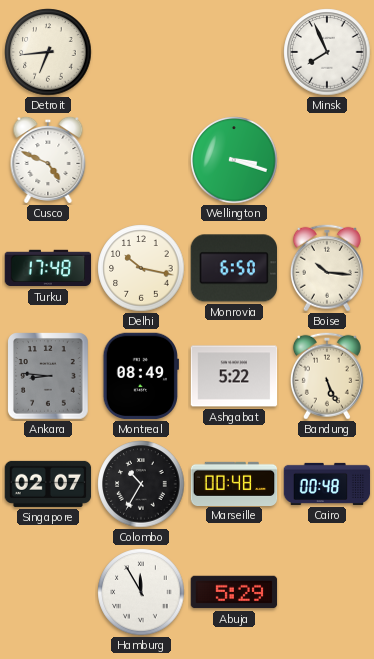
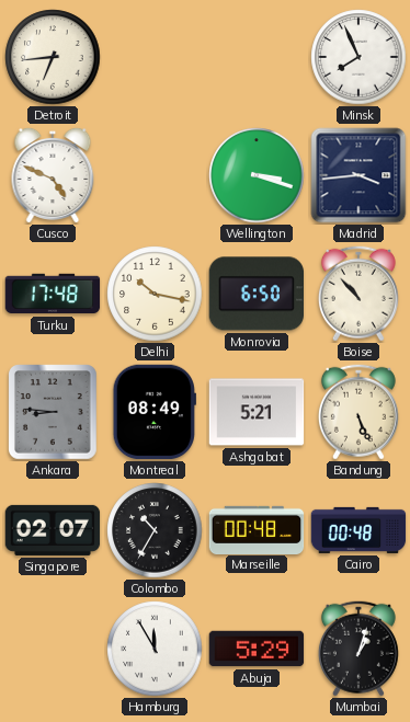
Madrid: none -> 3:44
Boise: 10:16 -> 10:53
Ashgabat: 5:22 -> 5:21
Mumbai: none -> 1:03
